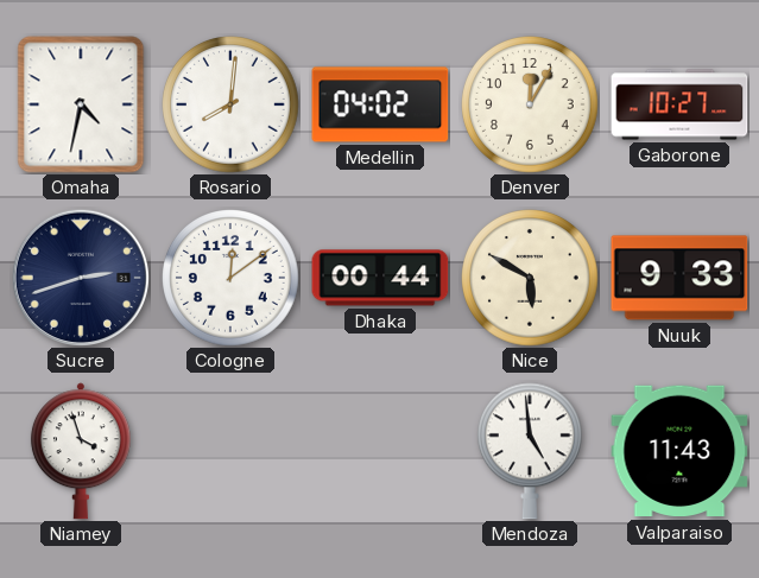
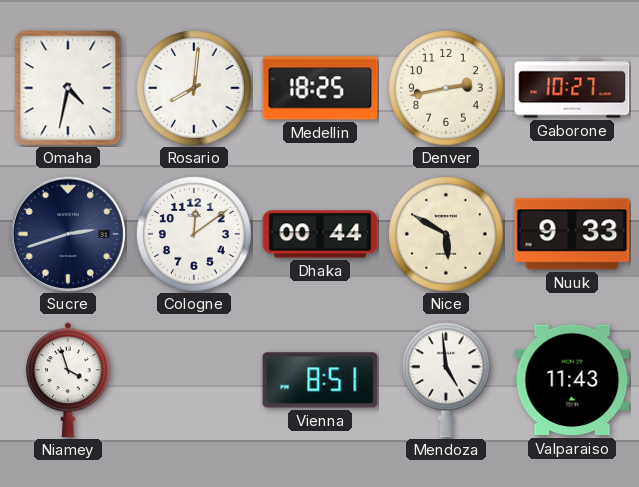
Medellin: 04:02 -> 18:25
Denver: 12:05 -> 2:43
Vienna: none -> 8:51
